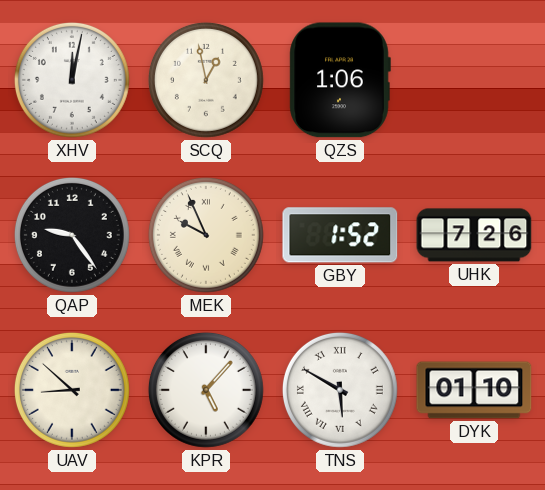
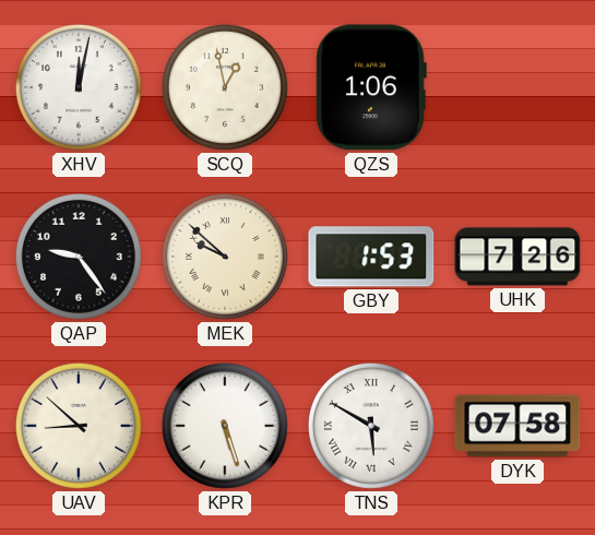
MEK: 9:56 -> 9:52
GBY: 1:52 -> 1:53
KPR: 5:07 -> 5:27
DYK: 01:10 -> 07:58
